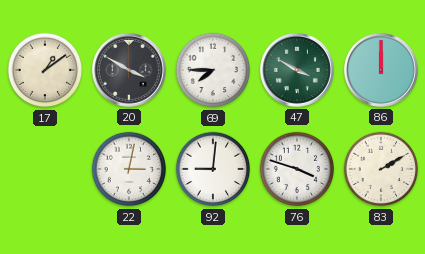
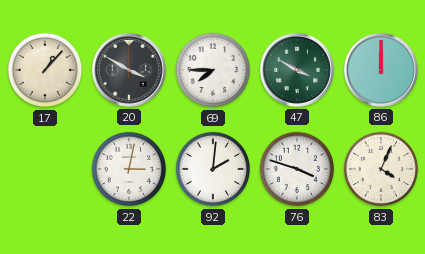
17: 1:09 -> 1:07
92: 9:01 -> 2:01
83: 2:10 -> 4:04
